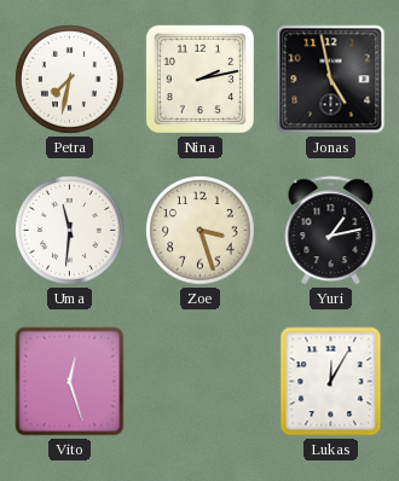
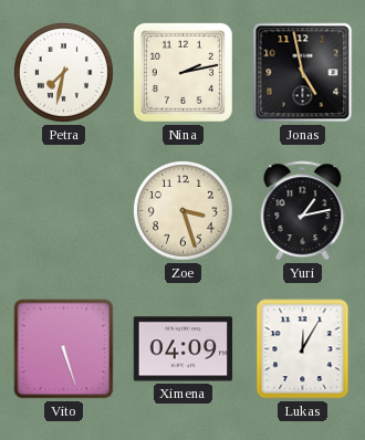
Uma: 11:31 -> none
Vito: 12:27 -> 5:27
Ximena: none -> 04:09
